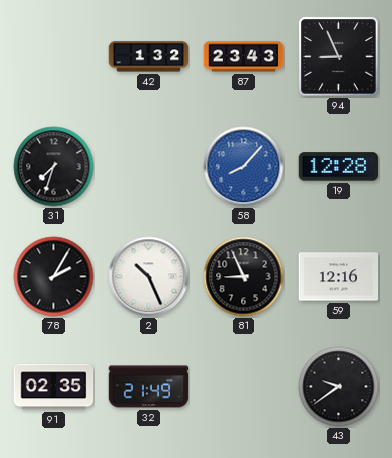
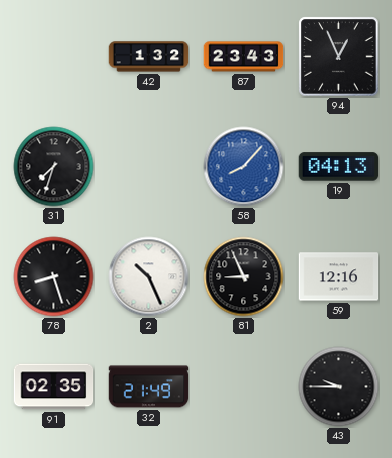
94: 8:56 -> 12:56
19: 12:28 -> 04:13
78: 2:05 -> 8:27
43: 9:39 -> 9:45
